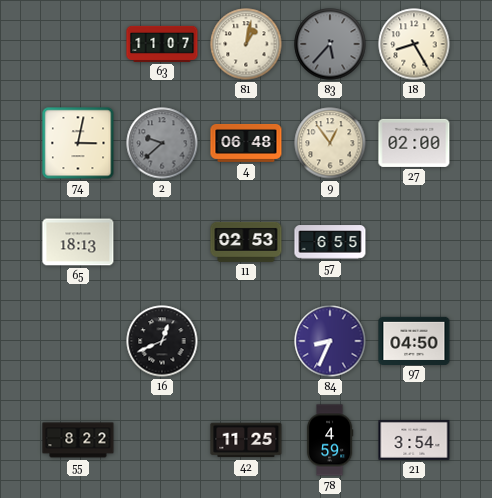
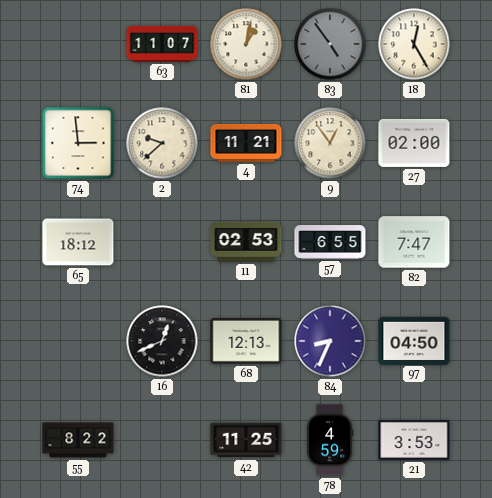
83: 5:37 -> 4:54
18: 8:25 -> 12:25
74: 3:02 -> 2:59
2 dial: grey -> cream
4: 06:48 -> 11:21
65: 18:13 -> 18:12
82: none -> 7:47
68: none -> 12:13
21: 3:54 -> 3:53
